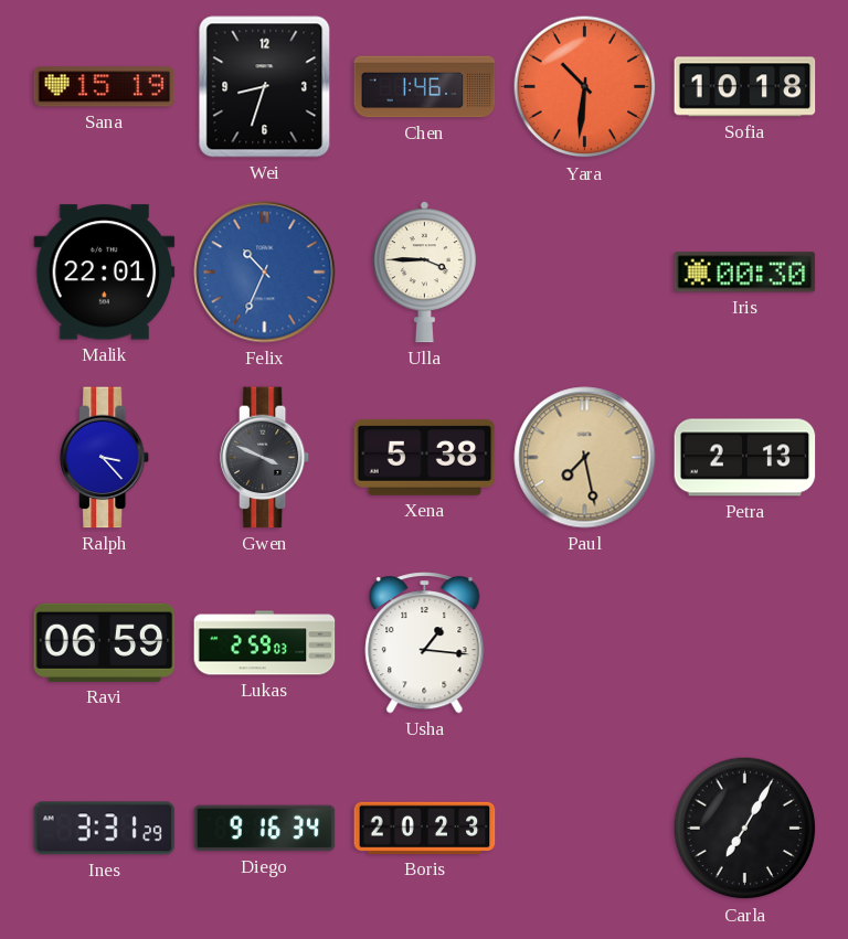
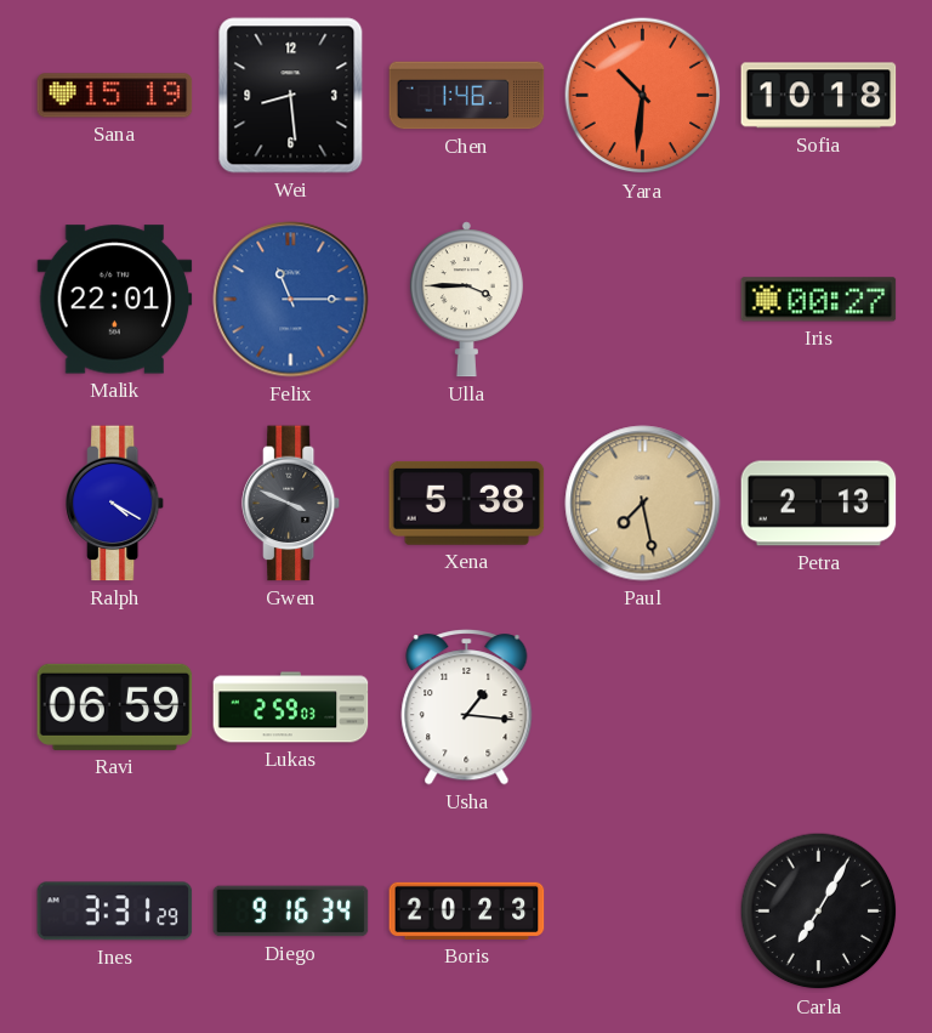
Wei: 8:33 -> 8:29
Felix: 10:34 -> 11:15
Iris: 00:30 -> 00:27
Ralph: 3:23 -> 4:20
